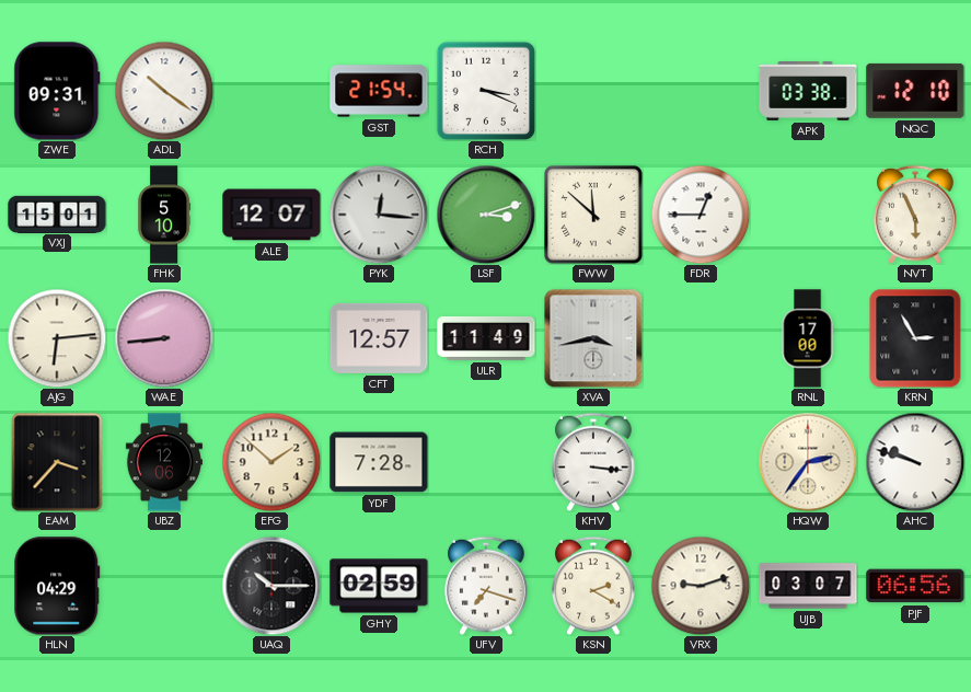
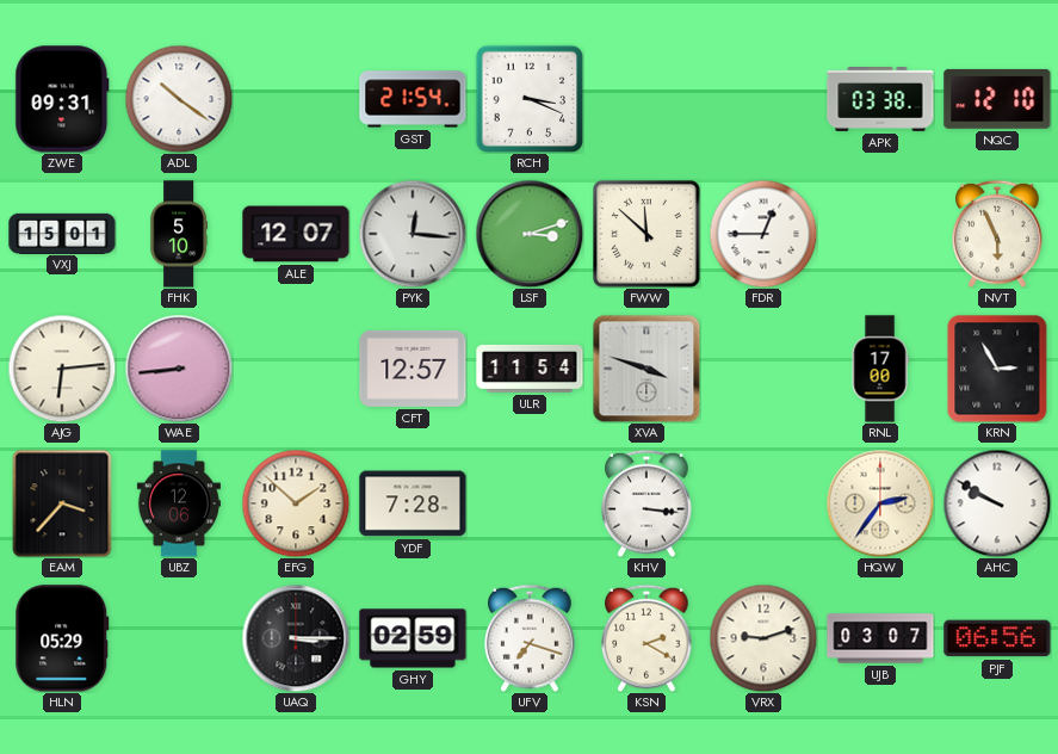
ULR: 11:49 -> 11:54
XVA: 3:43 -> 3:48
AHC: 9:48 -> 9:50
HLN: 04:29 -> 05:29
UAQ: 10:15 -> 3:15
